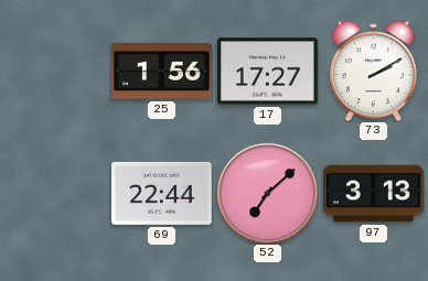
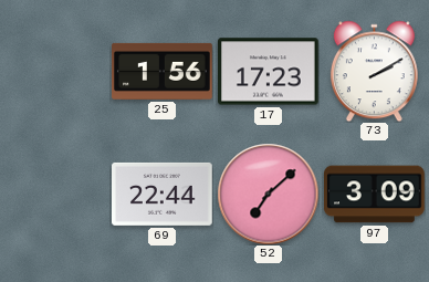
17: 17:27 -> 17:23
97: 3:13 -> 3:09
